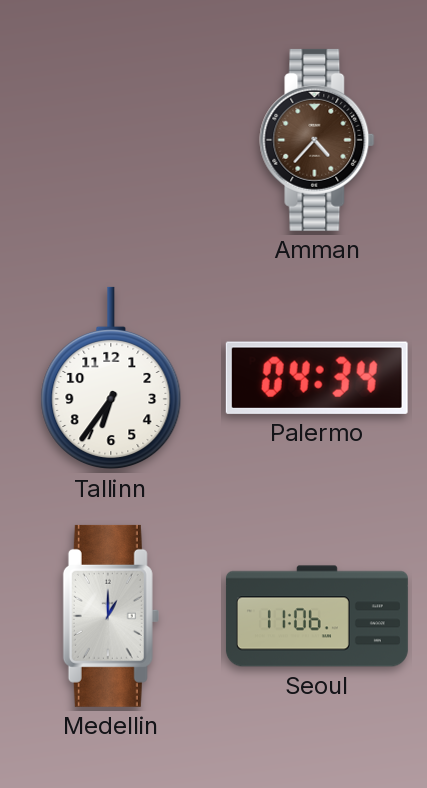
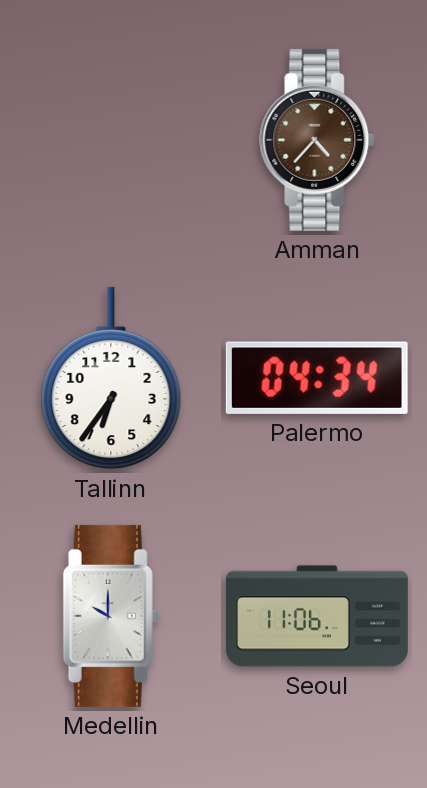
Medellin: 1:00 -> 10:00
